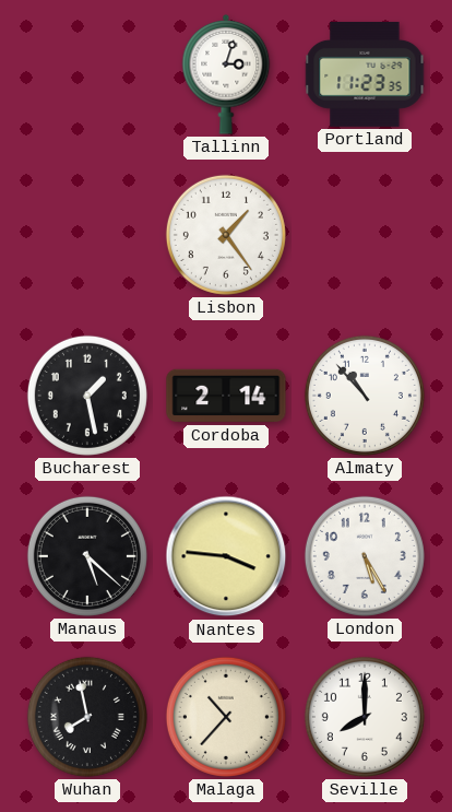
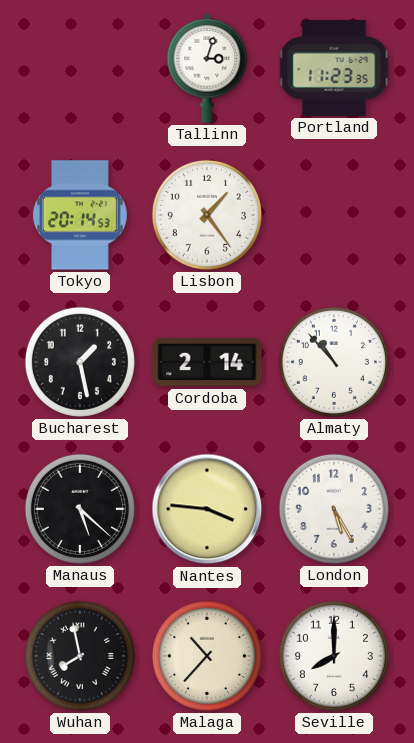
Tokyo: none -> 20:14
